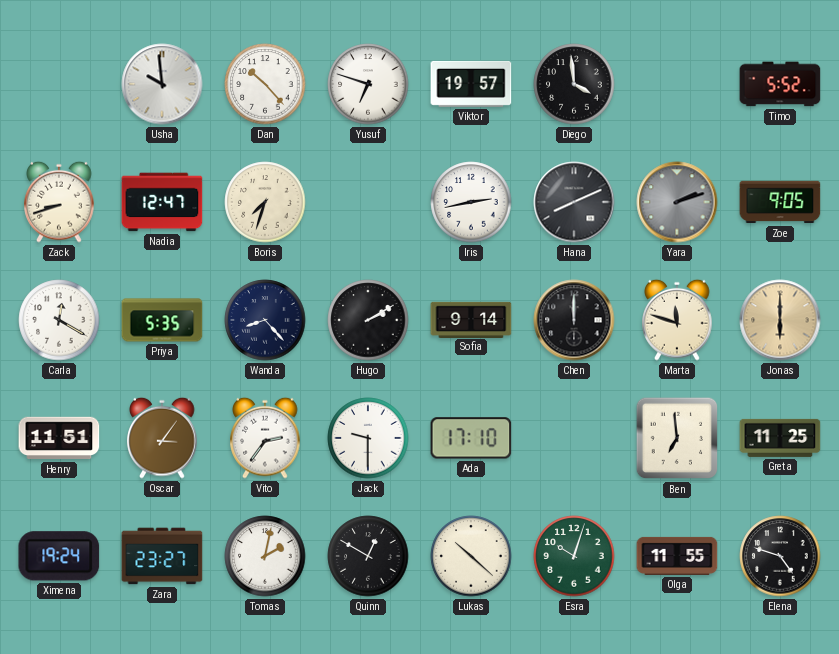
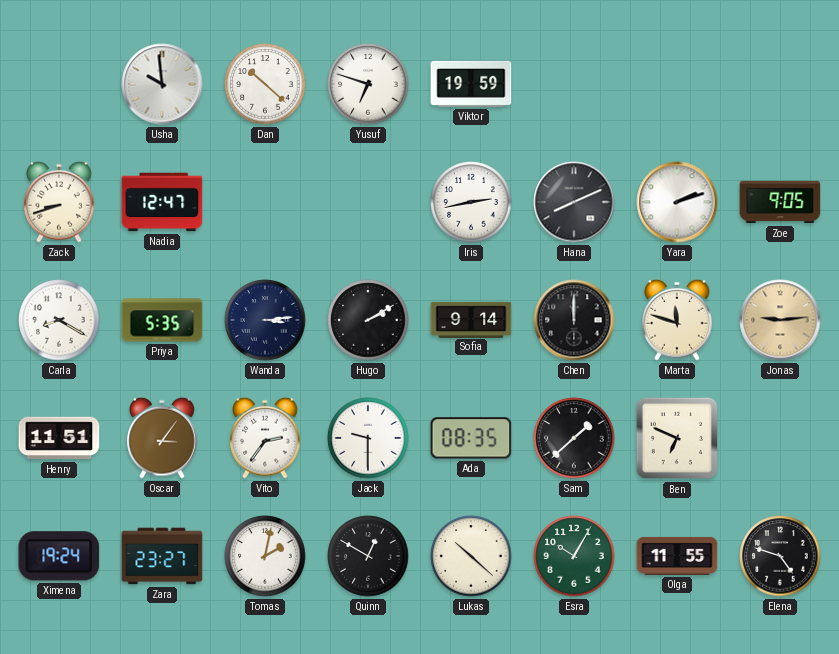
Dan: 10:23 -> 10:22
Viktor: 19:57 -> 19:59
Diego: 3:59 -> none
Timo: 5:52 -> none
Boris: 7:33 -> none
Yara dial: grey -> white
Carla: 12:20 -> 8:20
Wanda: 8:23 -> 3:14
Jonas: 6:00 -> 9:14
Ada: 17:10 -> 08:35
Sam: none -> 1:38
Ben: 6:59 -> 6:49
Greta: 11:25 -> none
Esra: 10:03 -> 10:05
